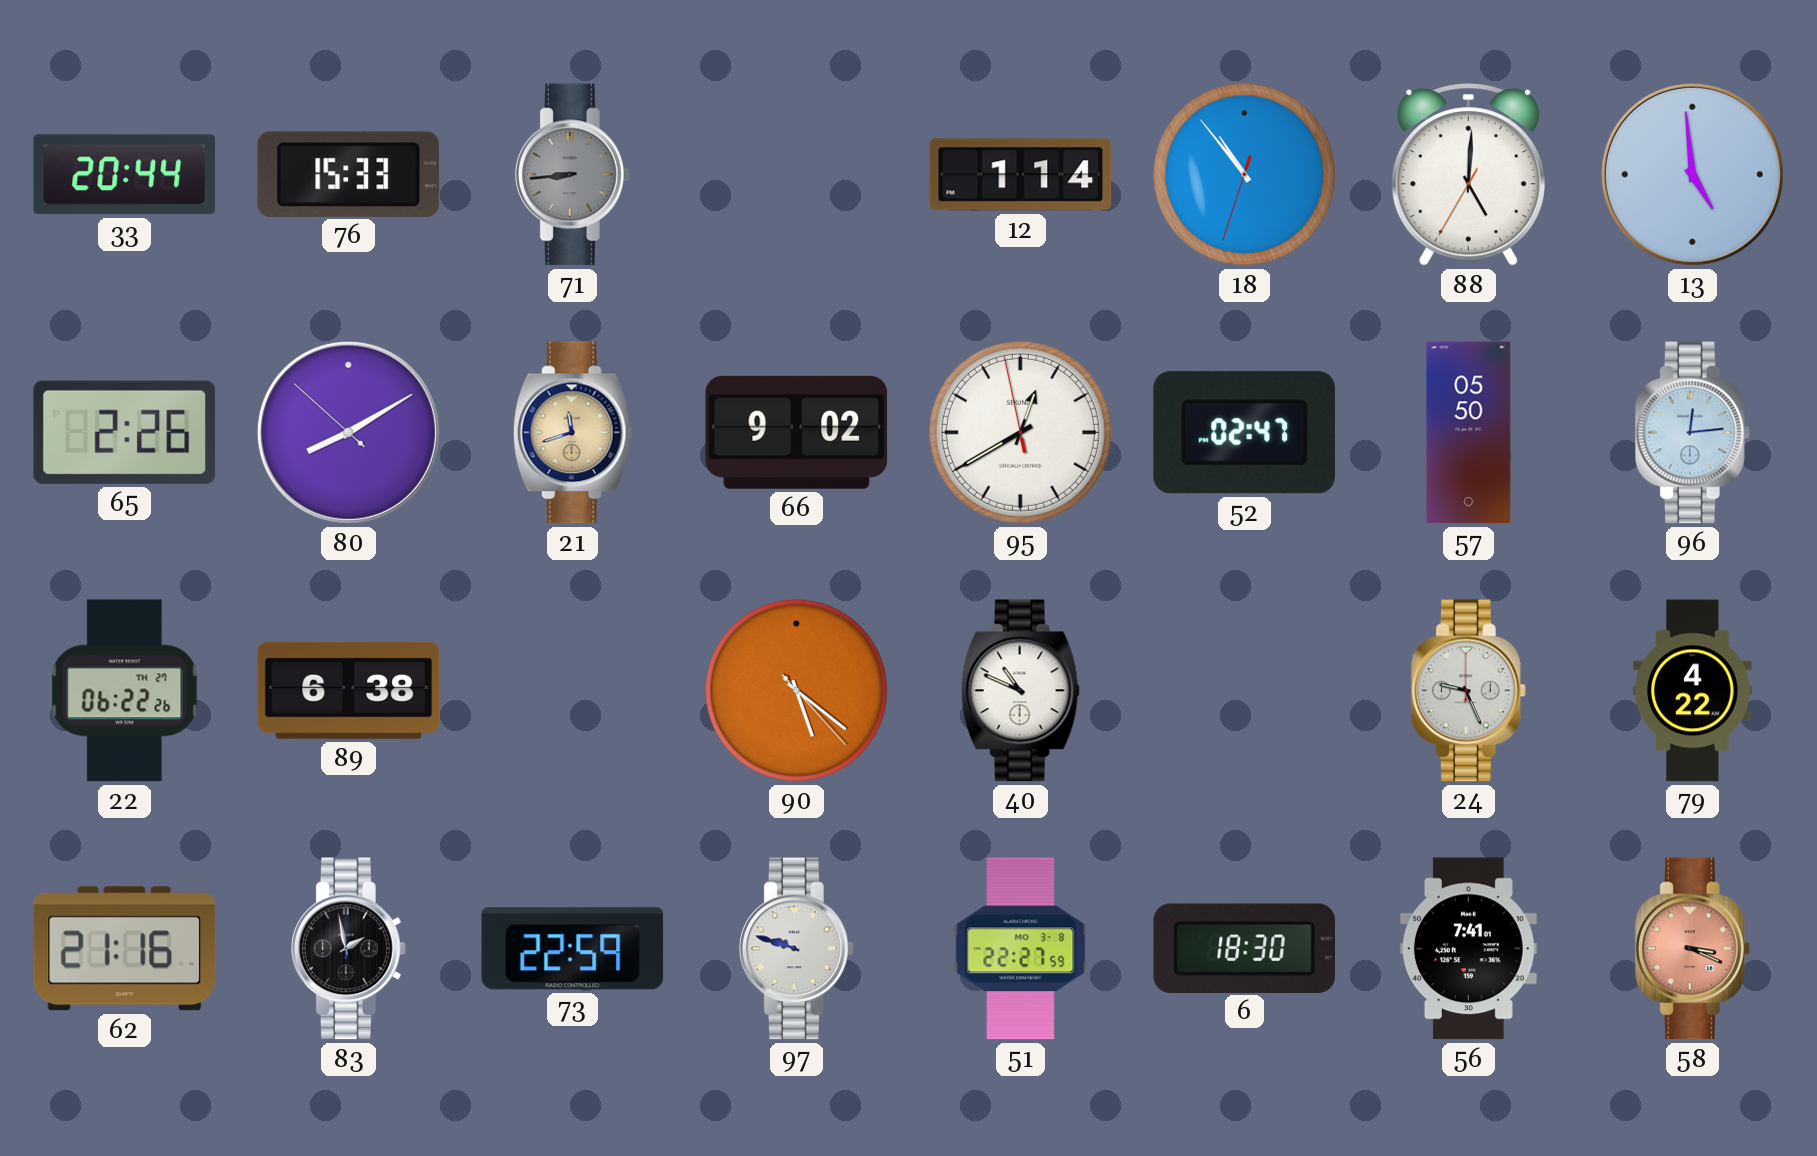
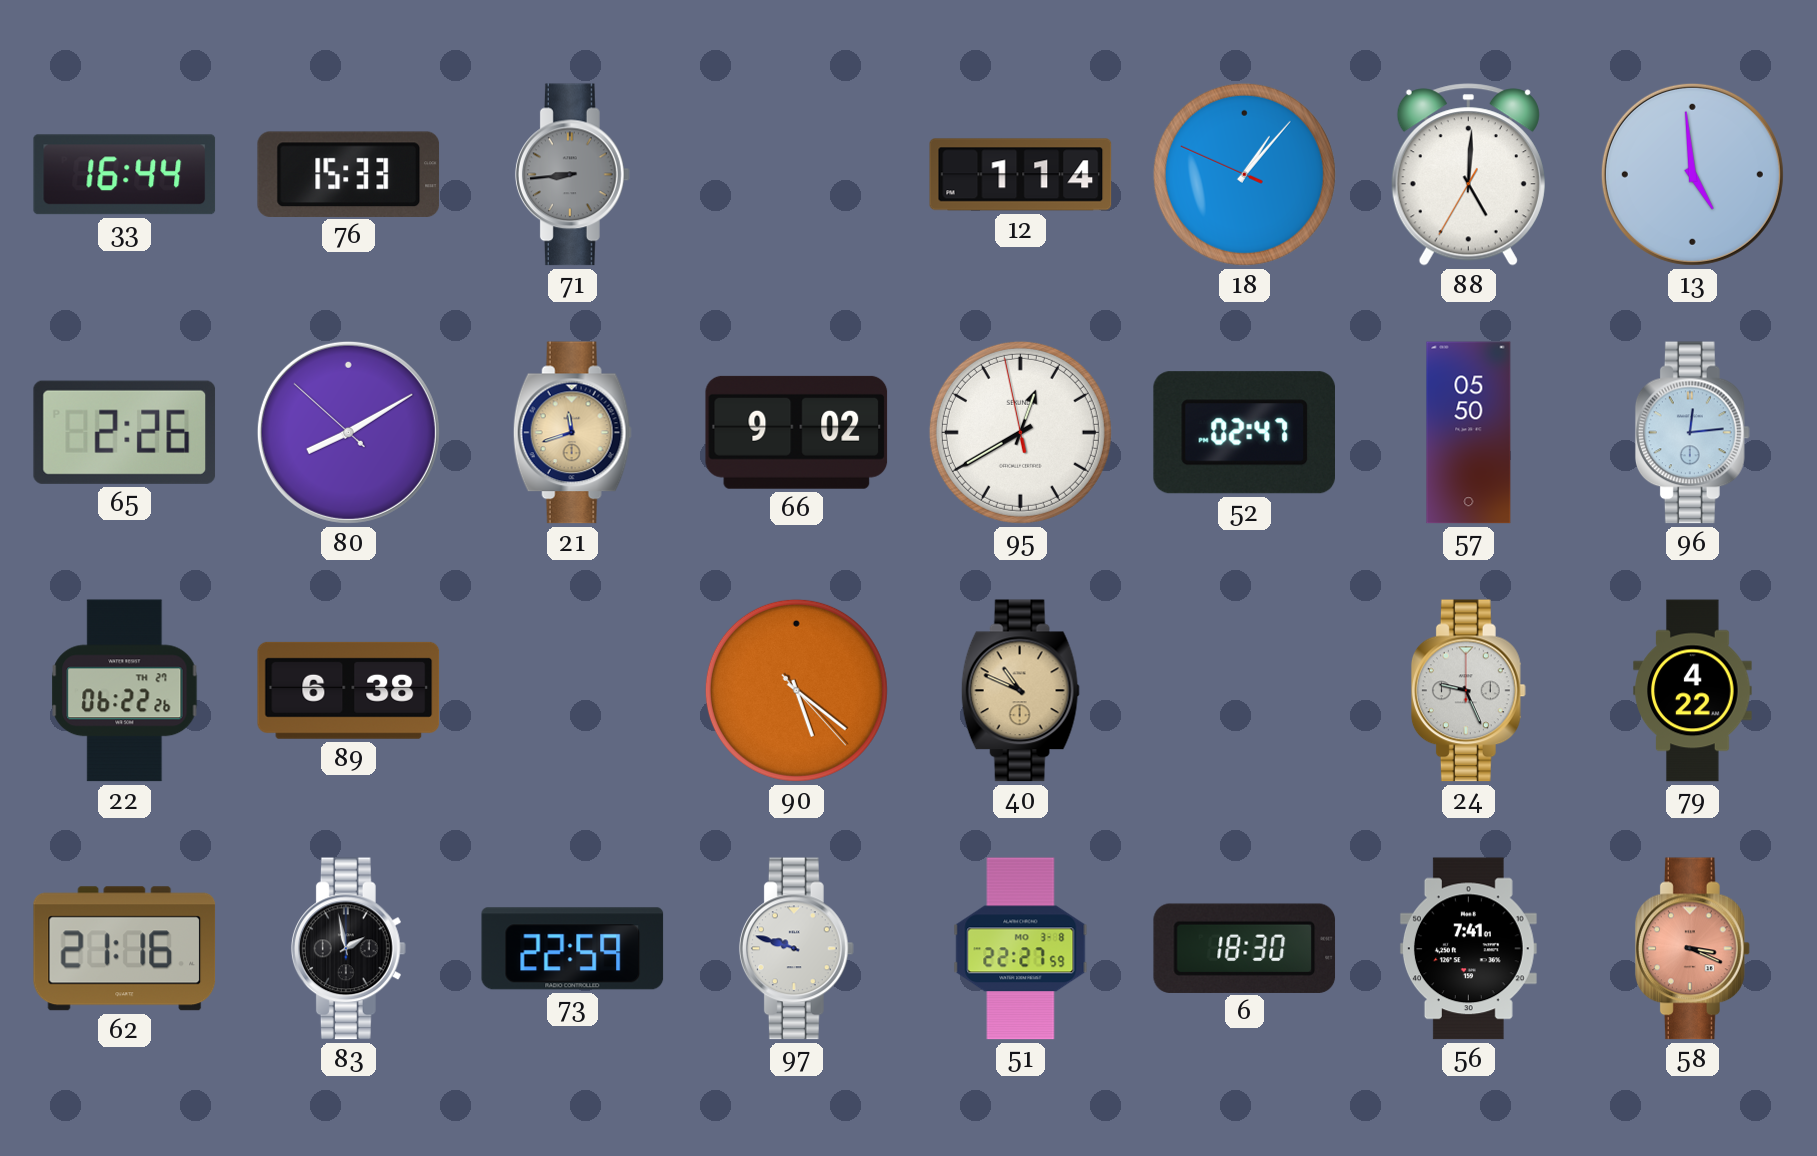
33: 20:44 -> 16:44
18: 10:53 -> 1:06
40 dial: white -> champagne
